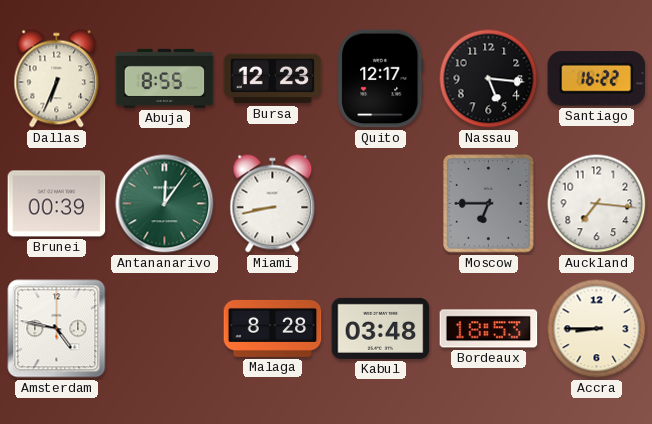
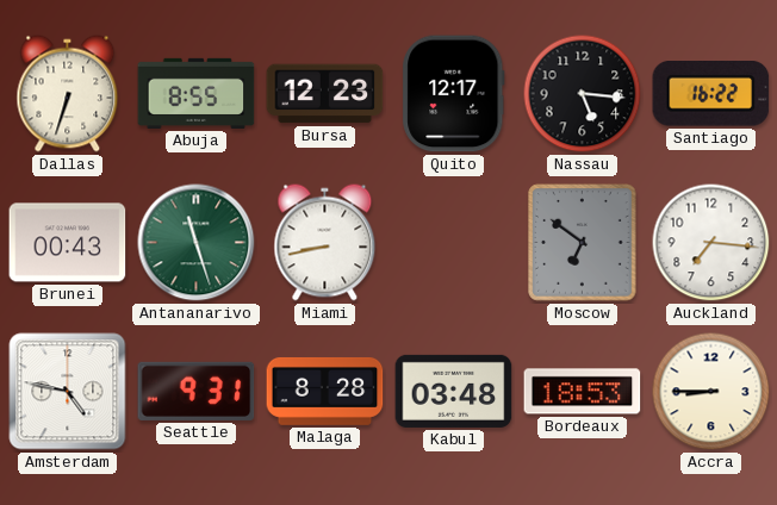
Dallas: 6:34 -> 6:33
Brunei: 00:39 -> 00:43
Antananarivo: 12:06 -> 11:27
Moscow: 6:45 -> 6:51
Seattle: none -> 9:31
